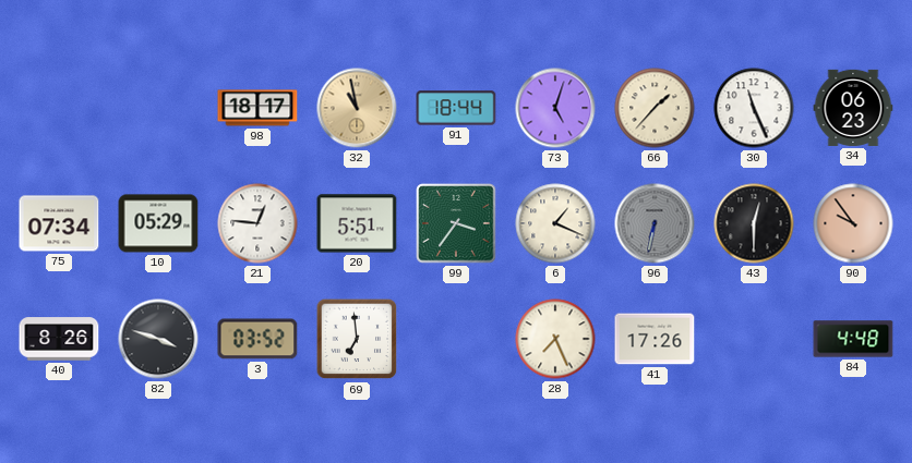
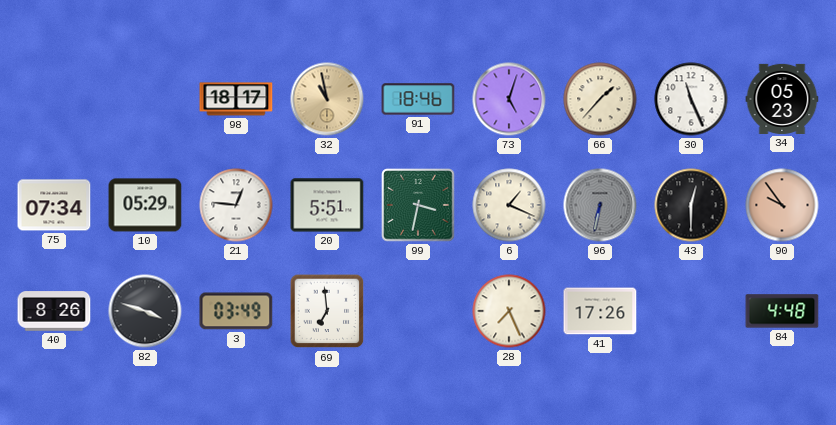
91: 18:44 -> 18:46
34: 06:23 -> 05:23
99: 3:36 -> 3:32
3: 03:52 -> 03:49
